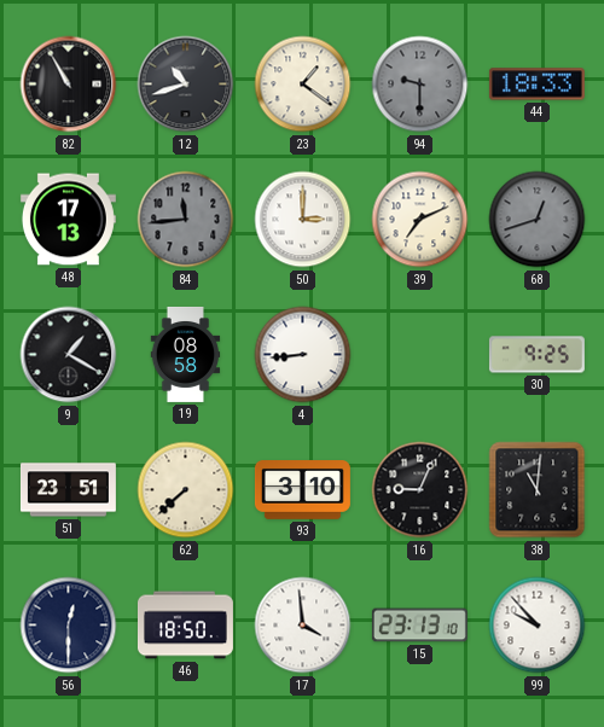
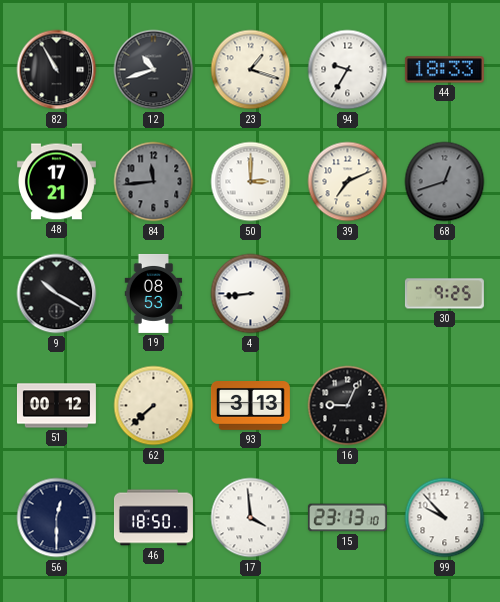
23: 1:21 -> 1:18
94: 9:30 -> 9:35
94 dial: grey -> white
48: 17:13 -> 17:21
9: 1:20 -> 10:20
19: 08:58 -> 08:53
51: 23:51 -> 00:12
93: 3:10 -> 3:13
38: 11:01 -> none
